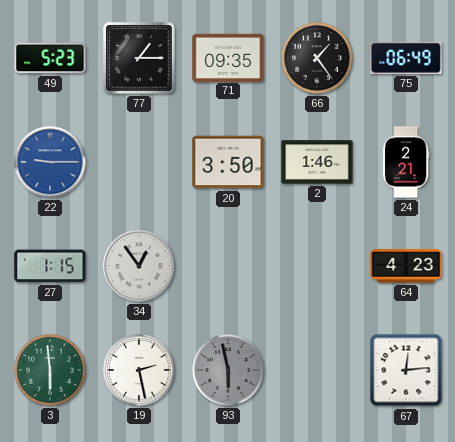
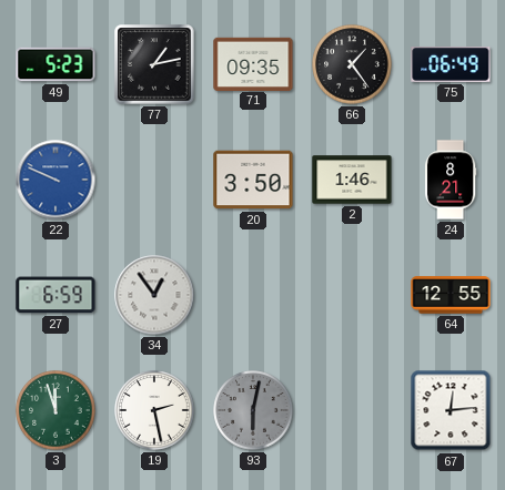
77: 1:15 -> 1:13
22: 9:15 -> 9:49
24: 2:21 -> 8:21
27: 1:15 -> 6:59
64: 4:23 -> 12:55
3: 5:59 -> 11:57
93: 5:58 -> 6:02
